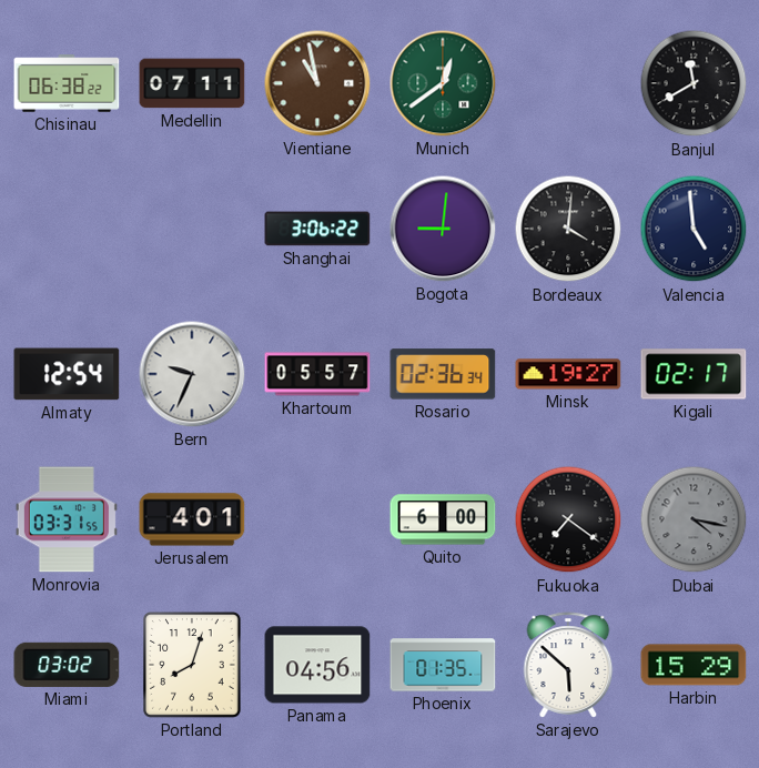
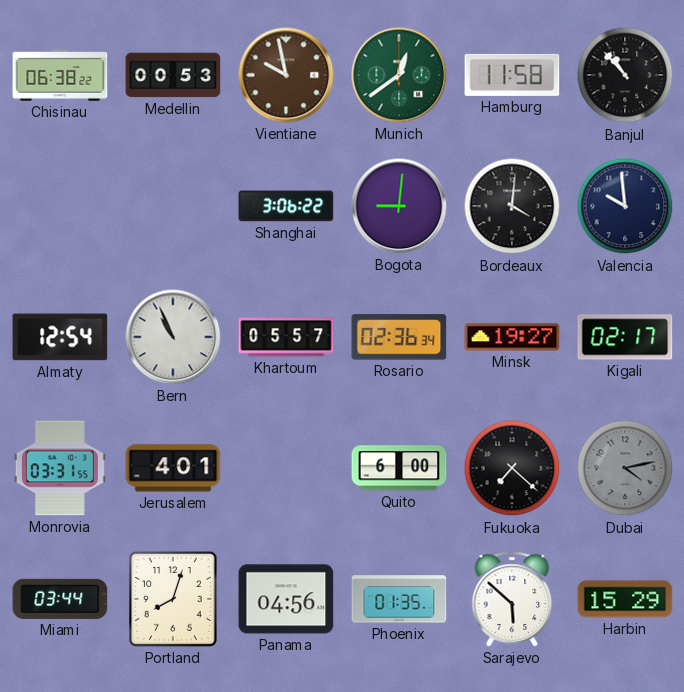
Medellin: 07:11 -> 00:53
Vientiane: 10:58 -> 9:58
Hamburg: none -> 11:58
Banjul: 11:40 -> 10:53
Valencia: 4:59 -> 9:59
Bern: 9:34 -> 10:56
Fukuoka: 7:21 -> 7:22
Dubai: 4:17 -> 4:13
Miami: 03:02 -> 03:44
